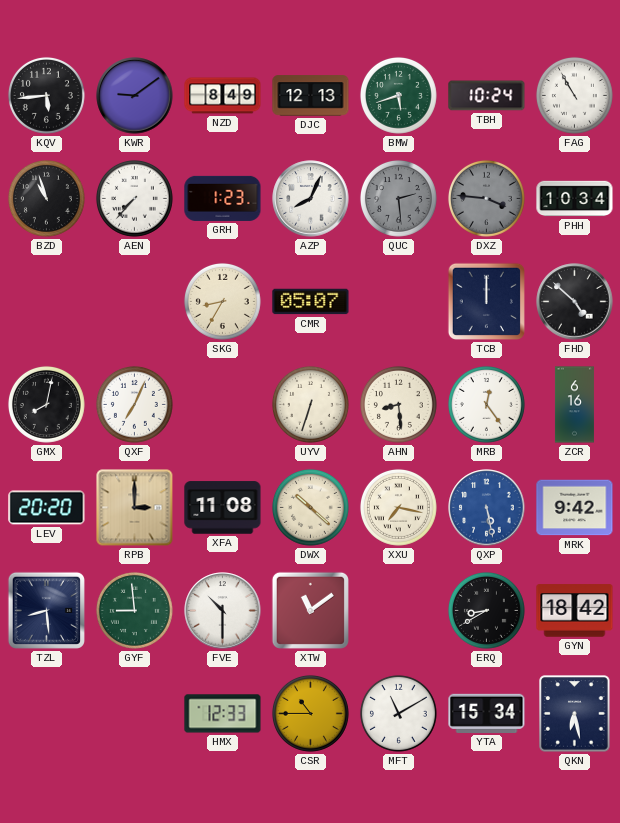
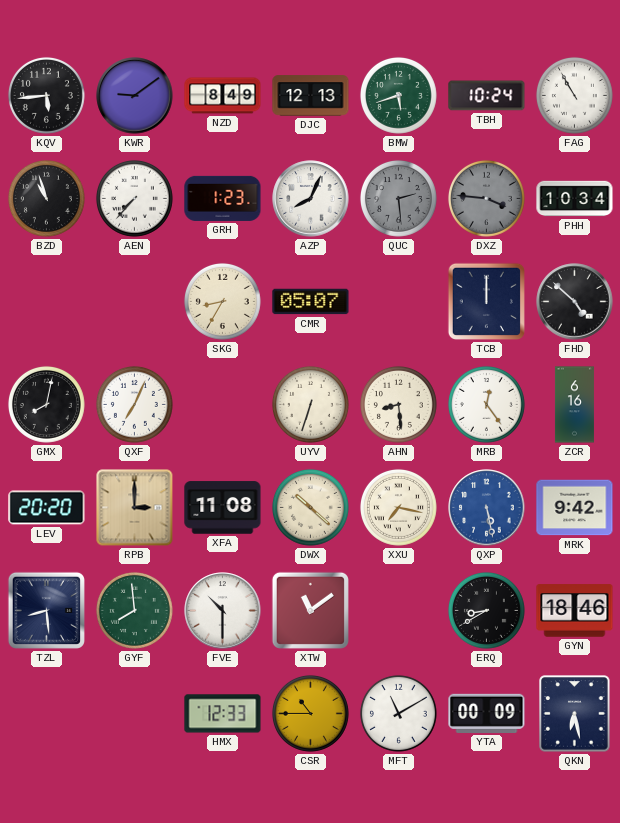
GYF: 8:59 -> 7:59
GYN: 18:42 -> 18:46
YTA: 15:34 -> 00:09
